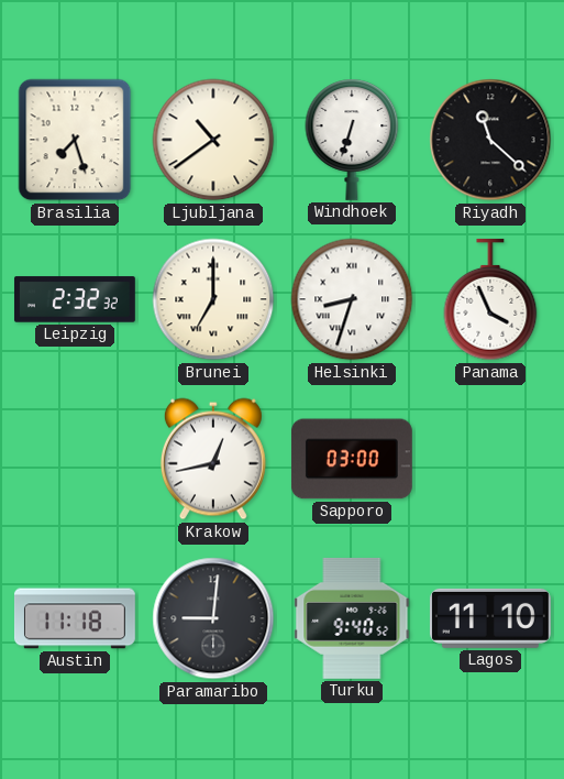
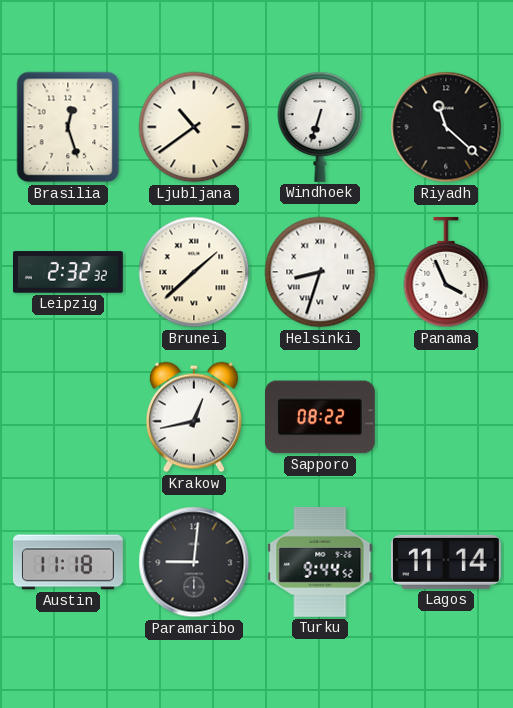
Brasilia: 7:27 -> 12:27
Brunei: 7:00 -> 1:38
Sapporo: 03:00 -> 08:22
Turku: 9:40 -> 9:44
Lagos: 11:10 -> 11:14
